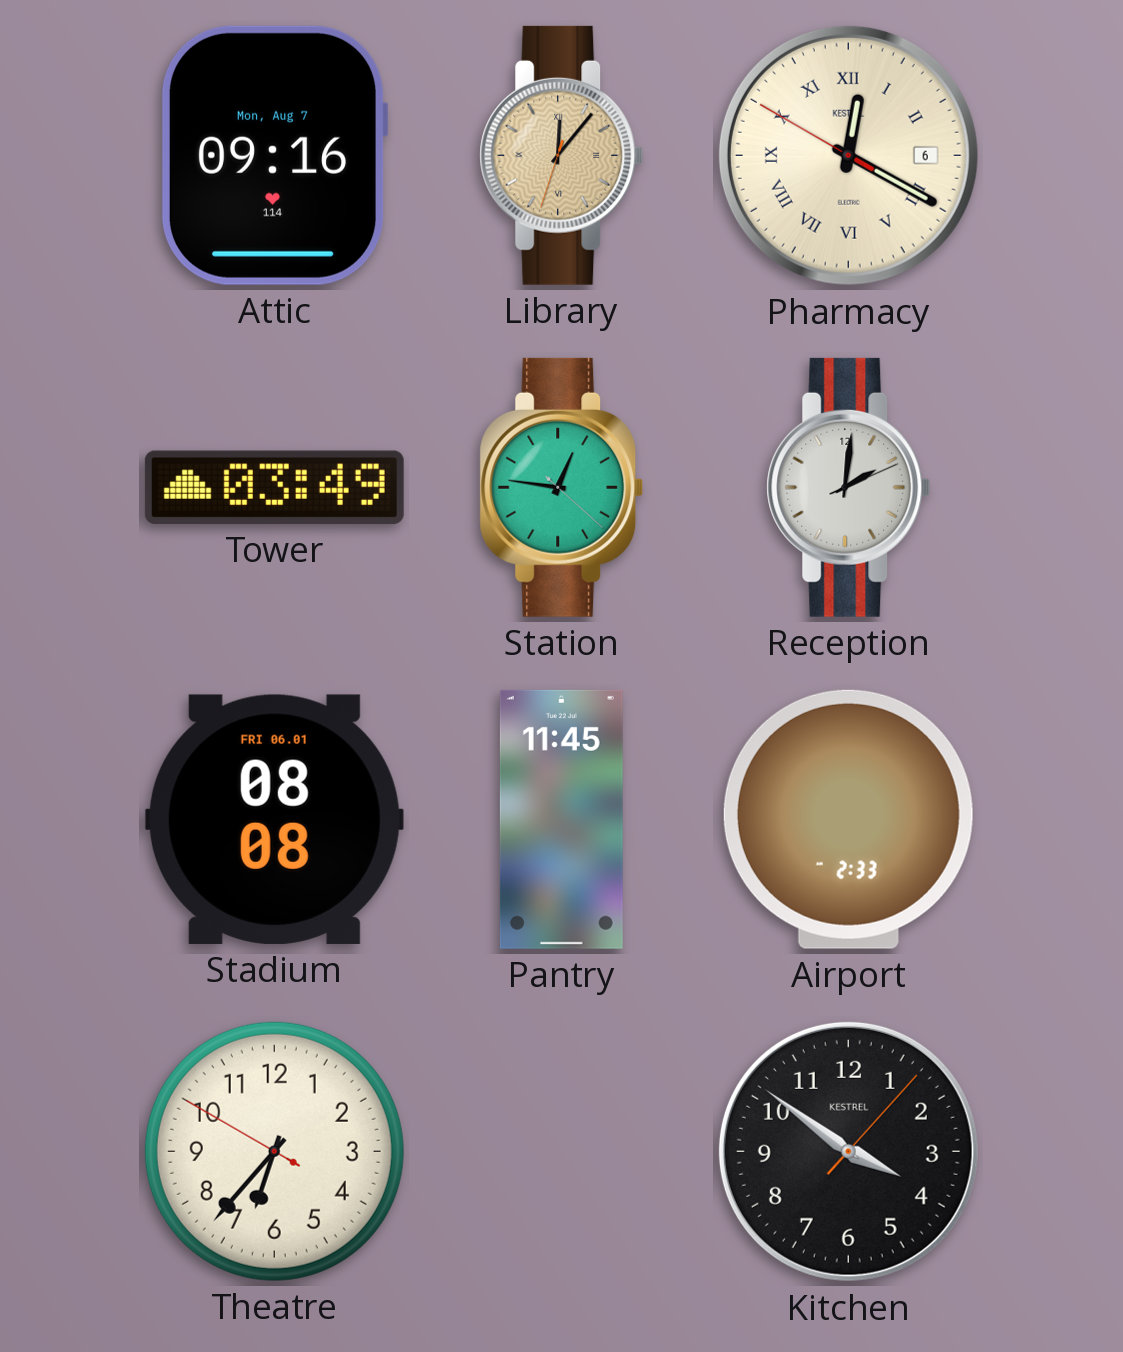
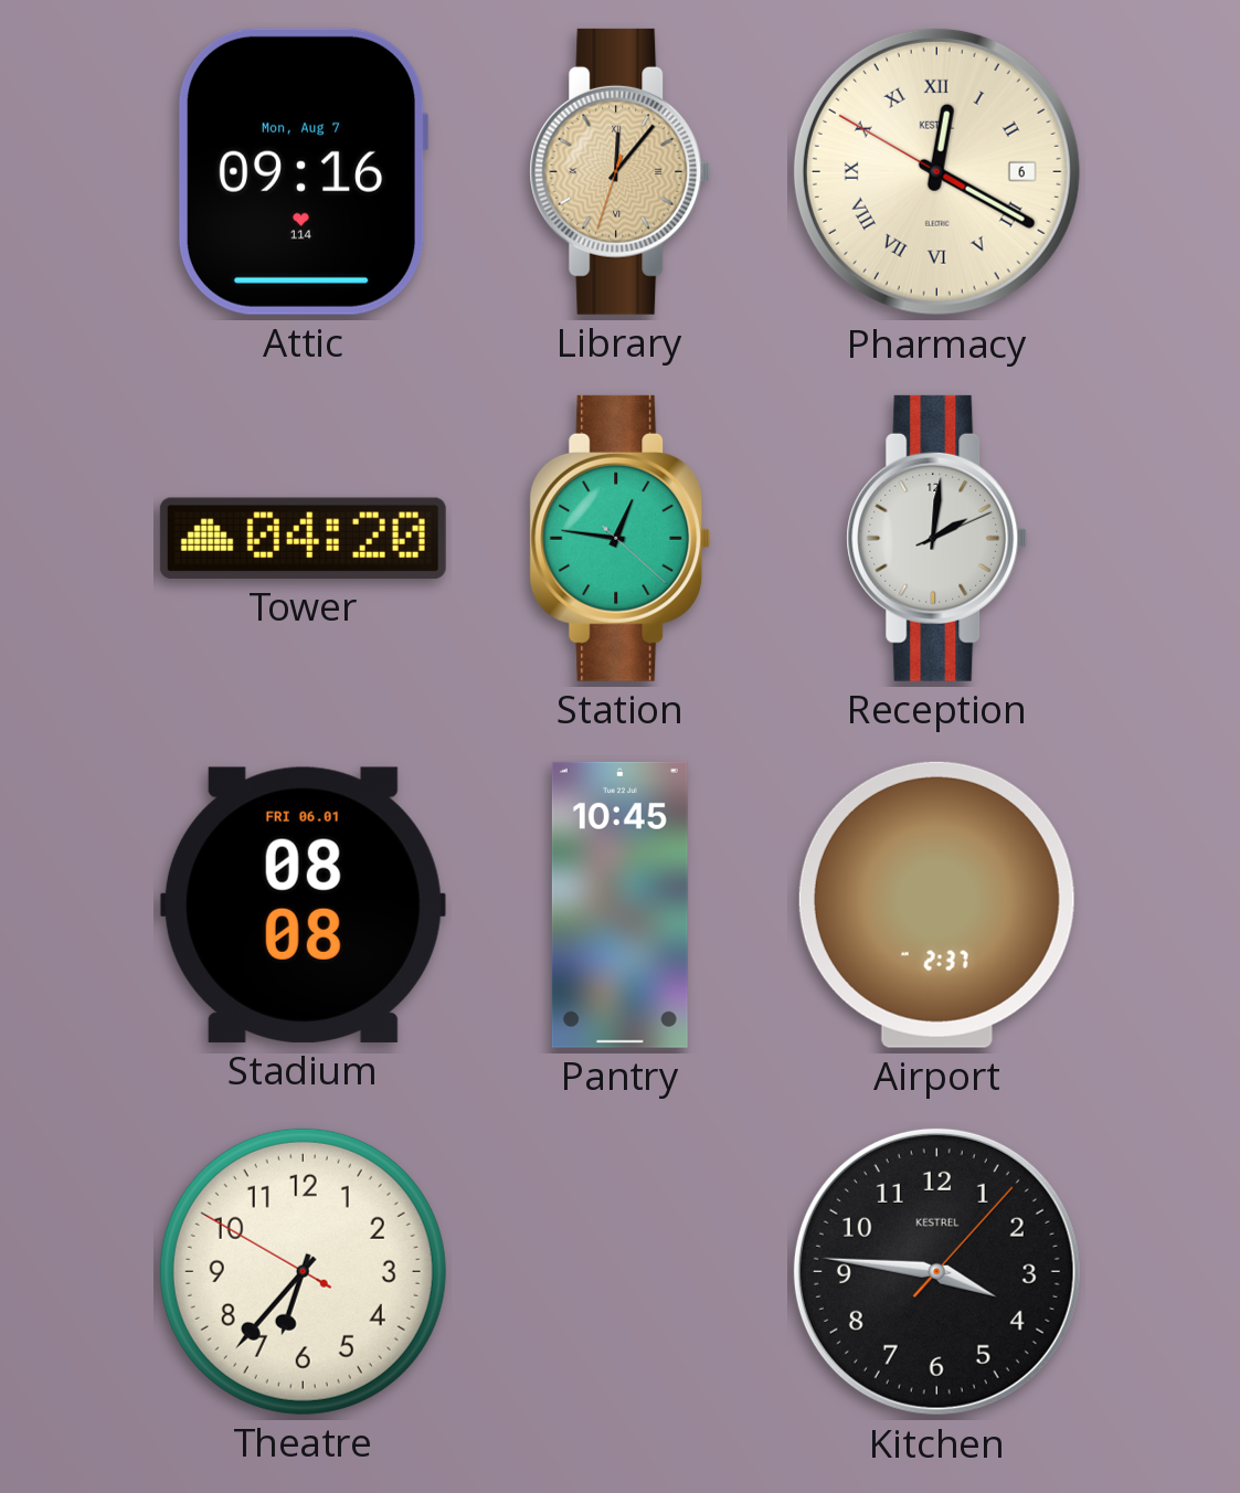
Tower: 03:49 -> 04:20
Pantry: 11:45 -> 10:45
Airport: 2:33 -> 2:37
Kitchen: 3:51 -> 3:46
